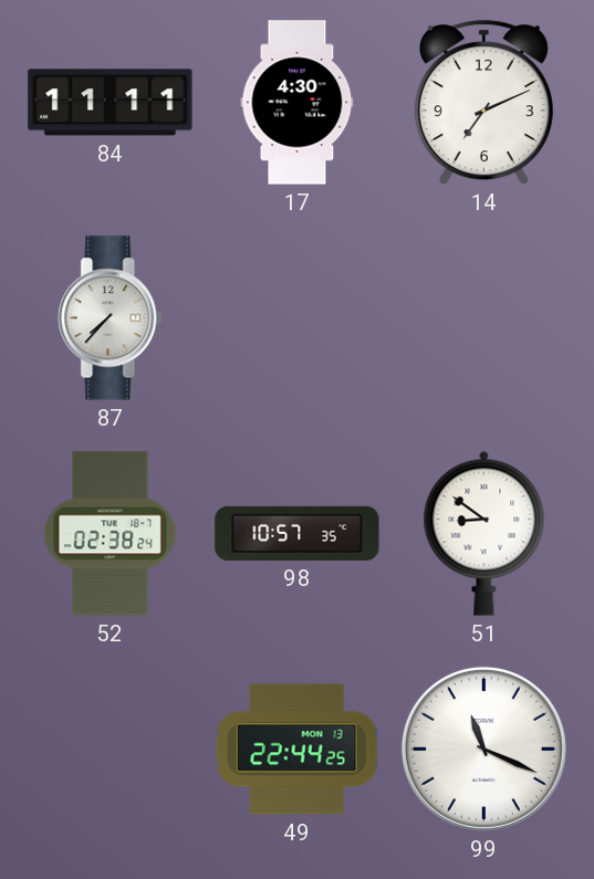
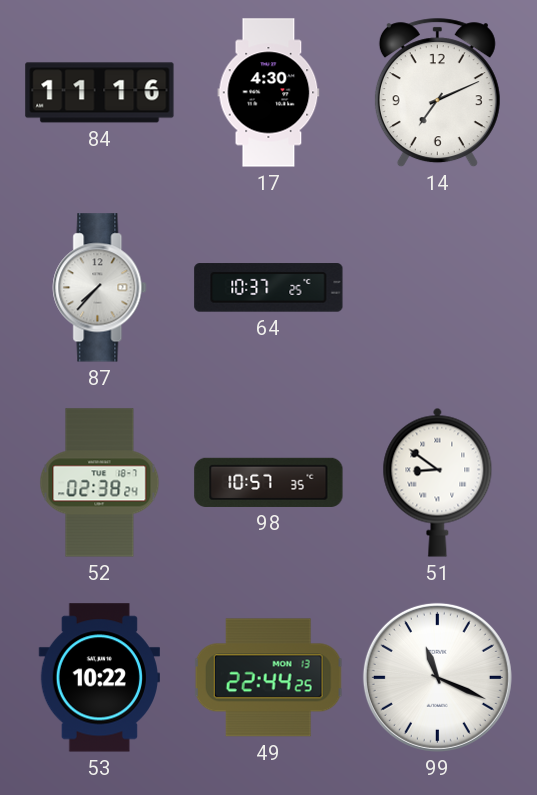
84: 11:11 -> 11:16
64: none -> 10:37
53: none -> 10:22
